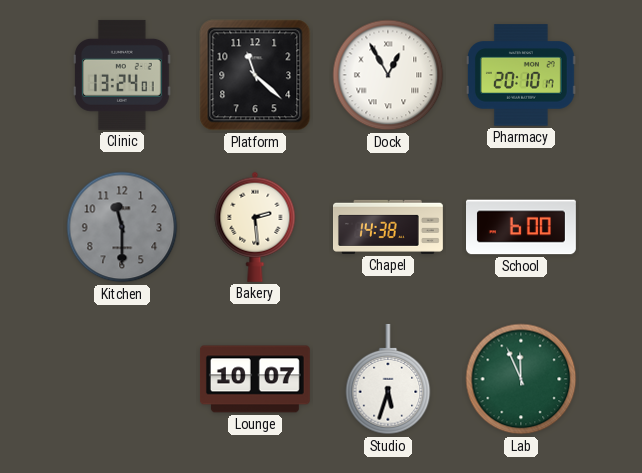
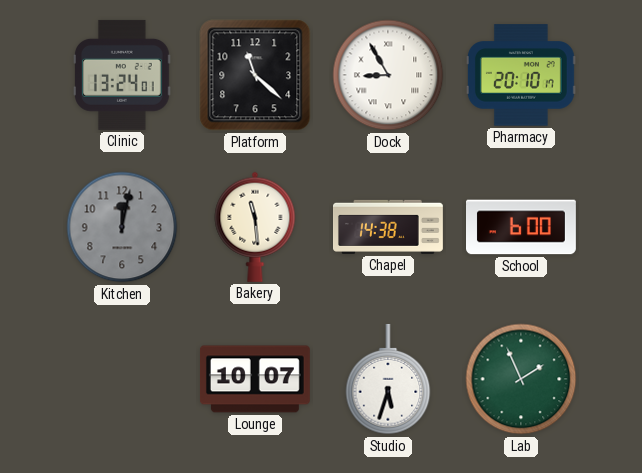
Dock: 12:55 -> 8:55
Kitchen: 11:30 -> 12:02
Bakery: 2:29 -> 11:29
Lab: 11:56 -> 1:56
